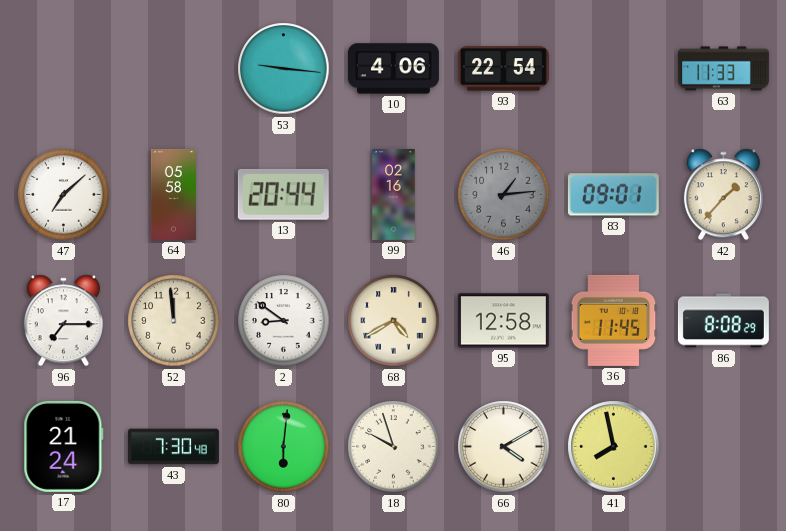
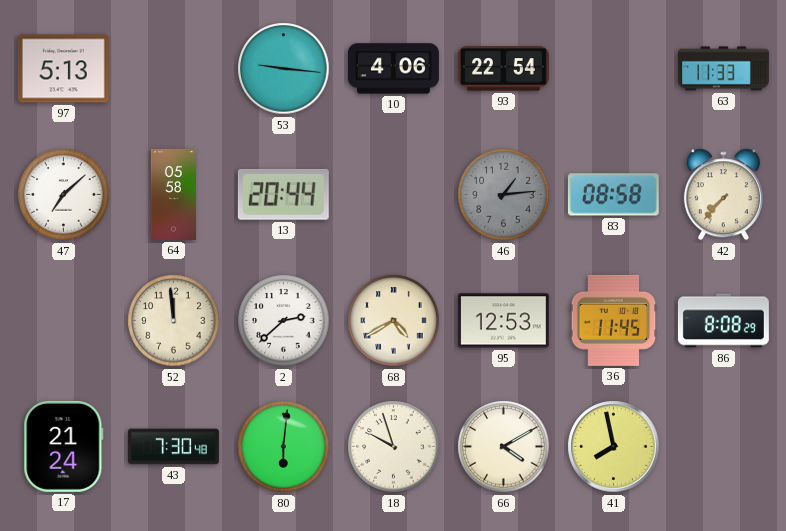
97: none -> 5:13
99: 02:16 -> none
83: 09:01 -> 08:58
42: 1:37 -> 7:37
96: 7:15 -> none
2: 8:51 -> 2:38
95: 12:58 -> 12:53
